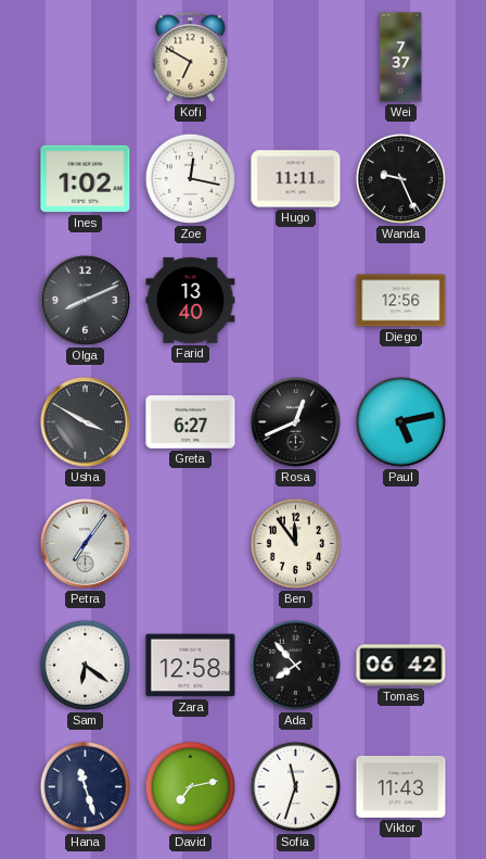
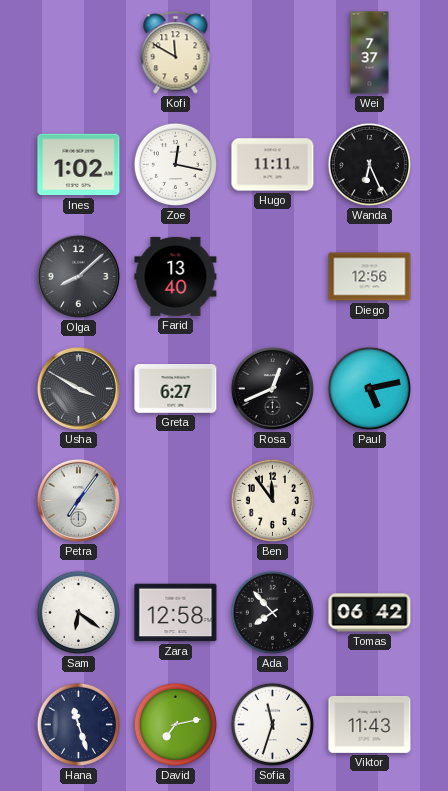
Kofi: 6:50 -> 11:50
Wanda: 9:26 -> 6:26
Olga: 8:11 -> 8:08
